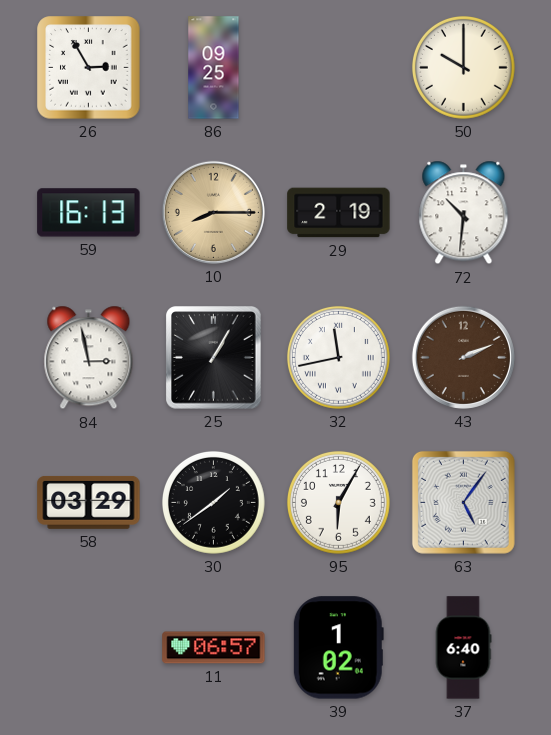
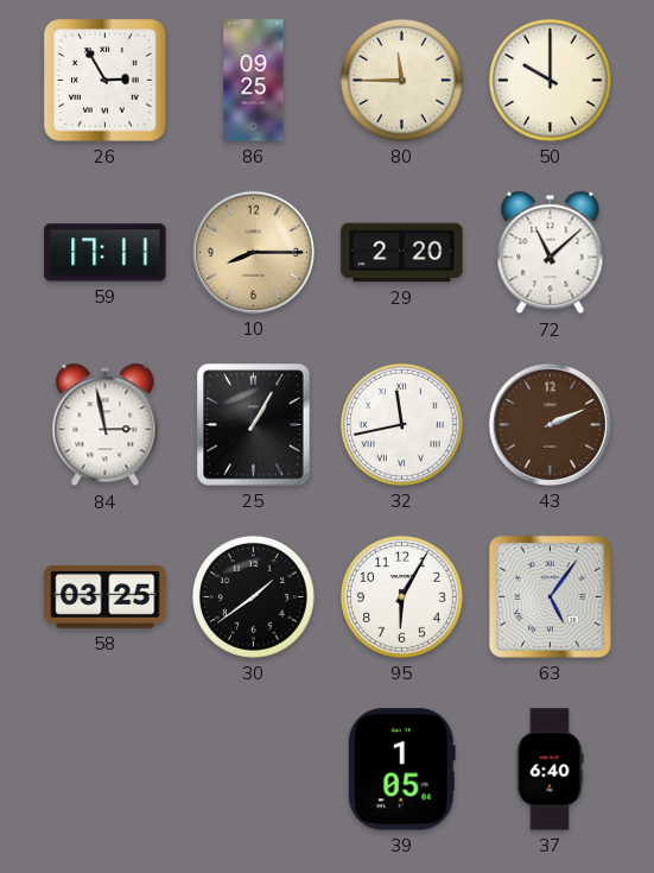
80: none -> 11:45
59: 16:13 -> 17:11
29: 2:19 -> 2:20
72: 10:31 -> 11:08
58: 03:29 -> 03:25
11: 06:57 -> none
39: 1:02 -> 1:05
